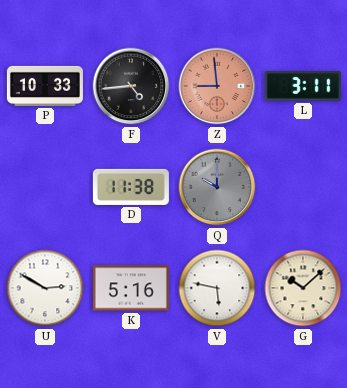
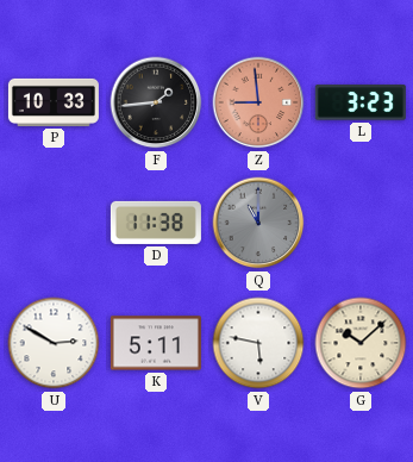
F: 4:44 -> 1:44
L: 3:11 -> 3:23
Q: 10:00 -> 11:00
K: 5:16 -> 5:11
